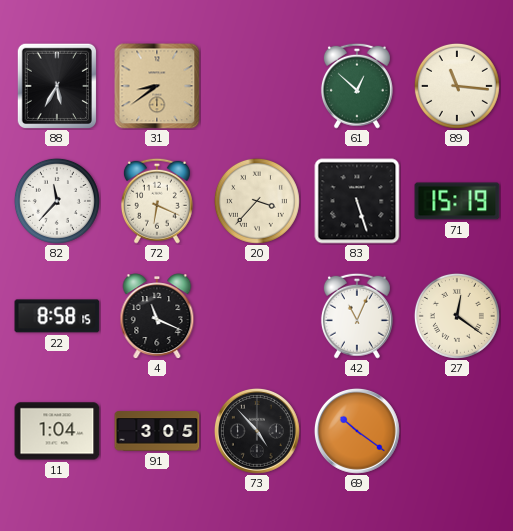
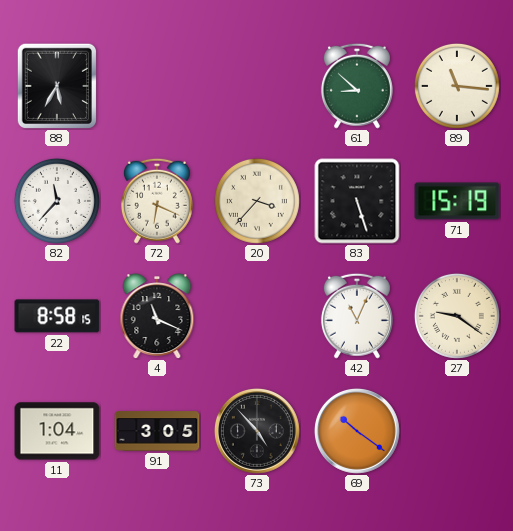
31: 8:39 -> none
61: 12:52 -> 8:52
27: 12:21 -> 9:21
